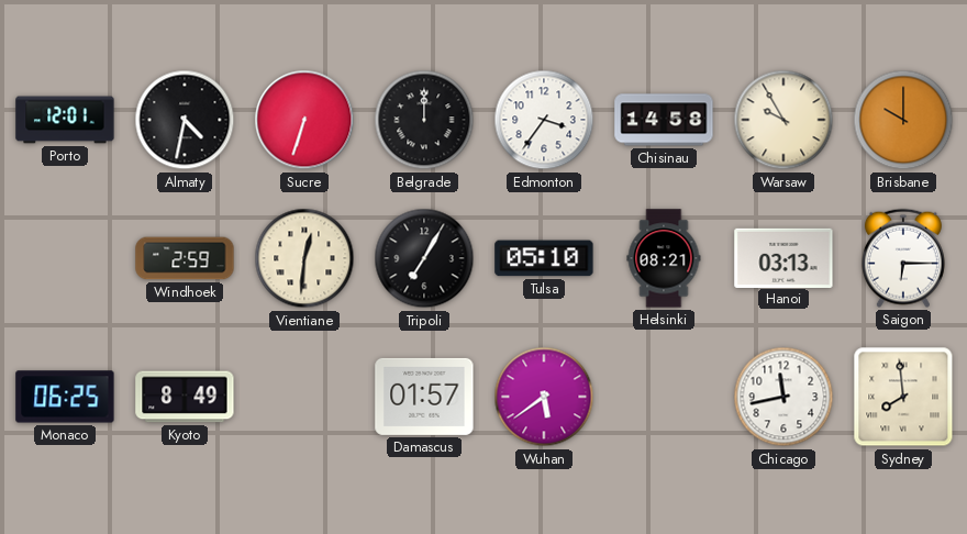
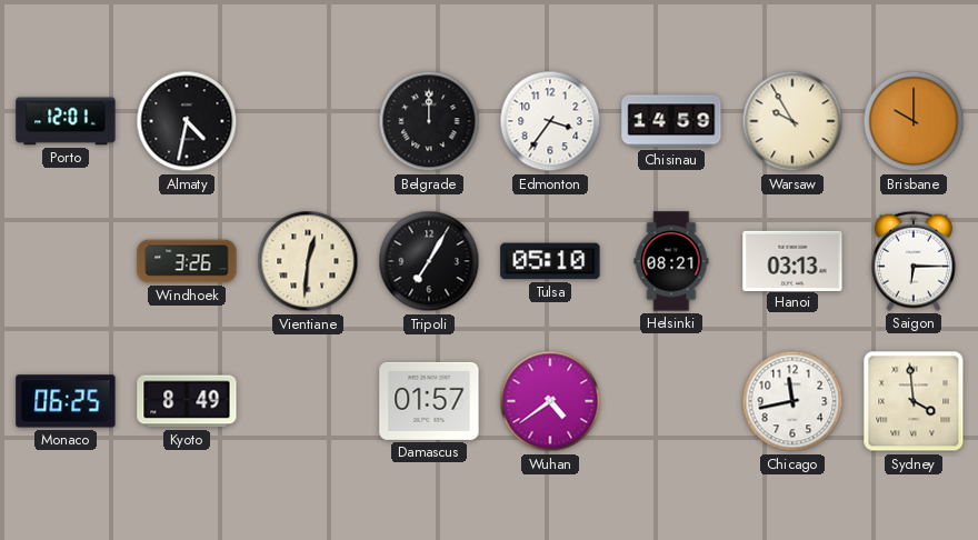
Sucre: 6:33 -> none
Chisinau: 14:58 -> 14:59
Windhoek: 2:59 -> 3:26
Wuhan: 5:39 -> 4:39
Sydney: 7:59 -> 3:59
